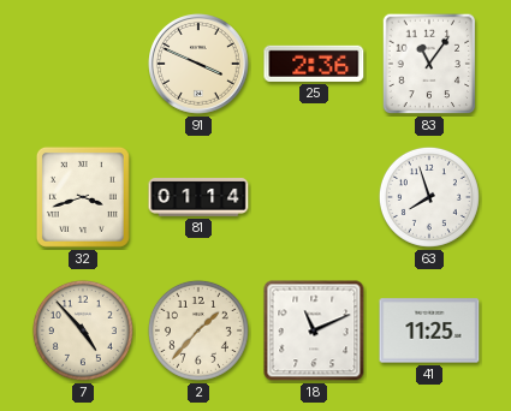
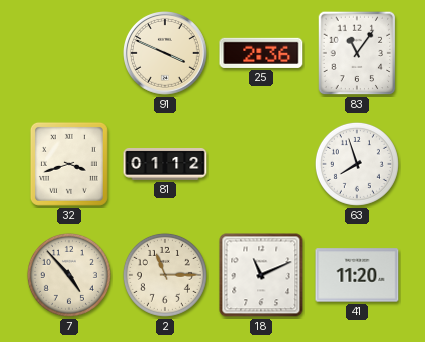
81: 01:14 -> 01:12
2: 1:37 -> 11:15
41: 11:25 -> 11:20
